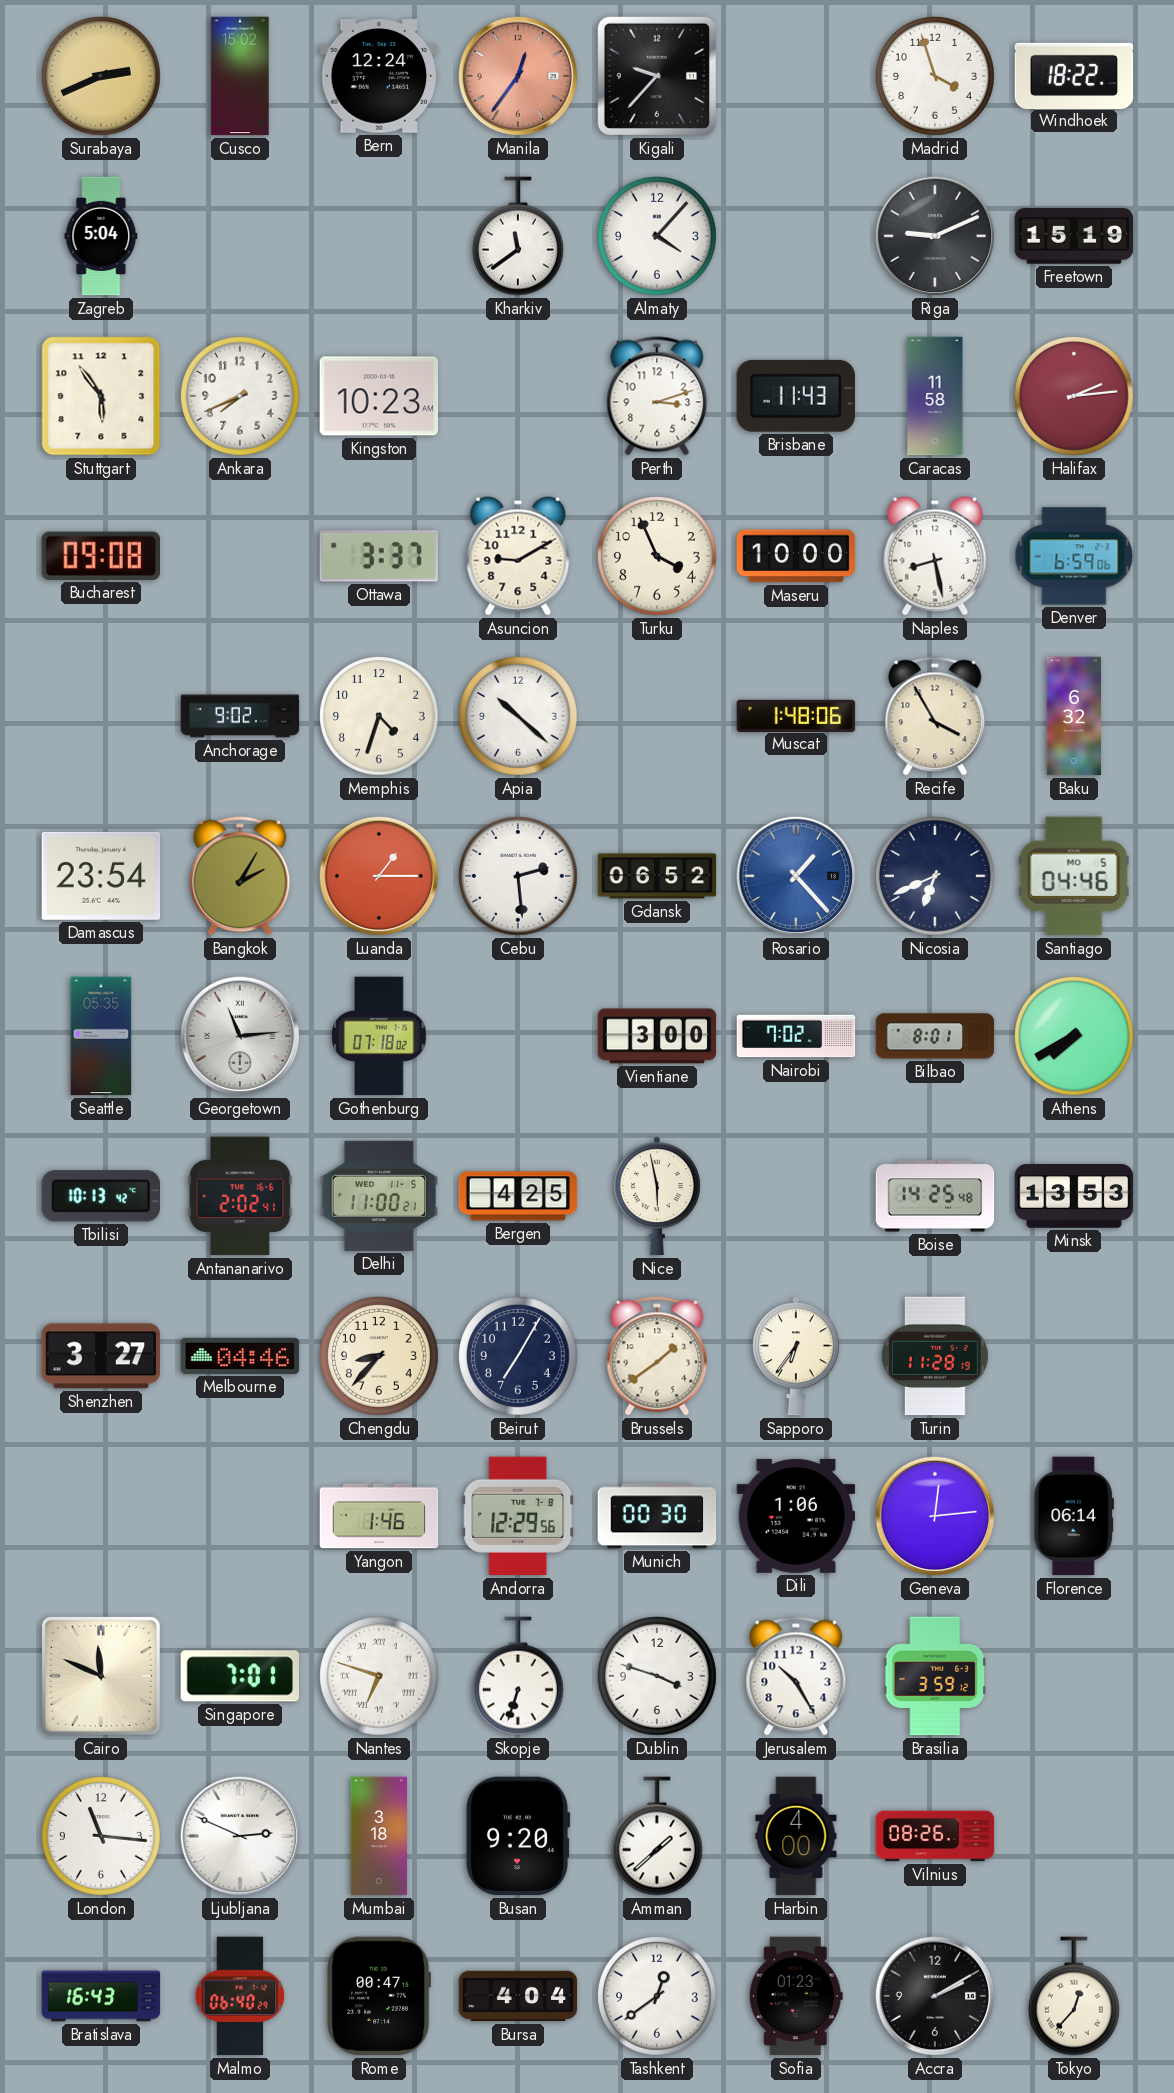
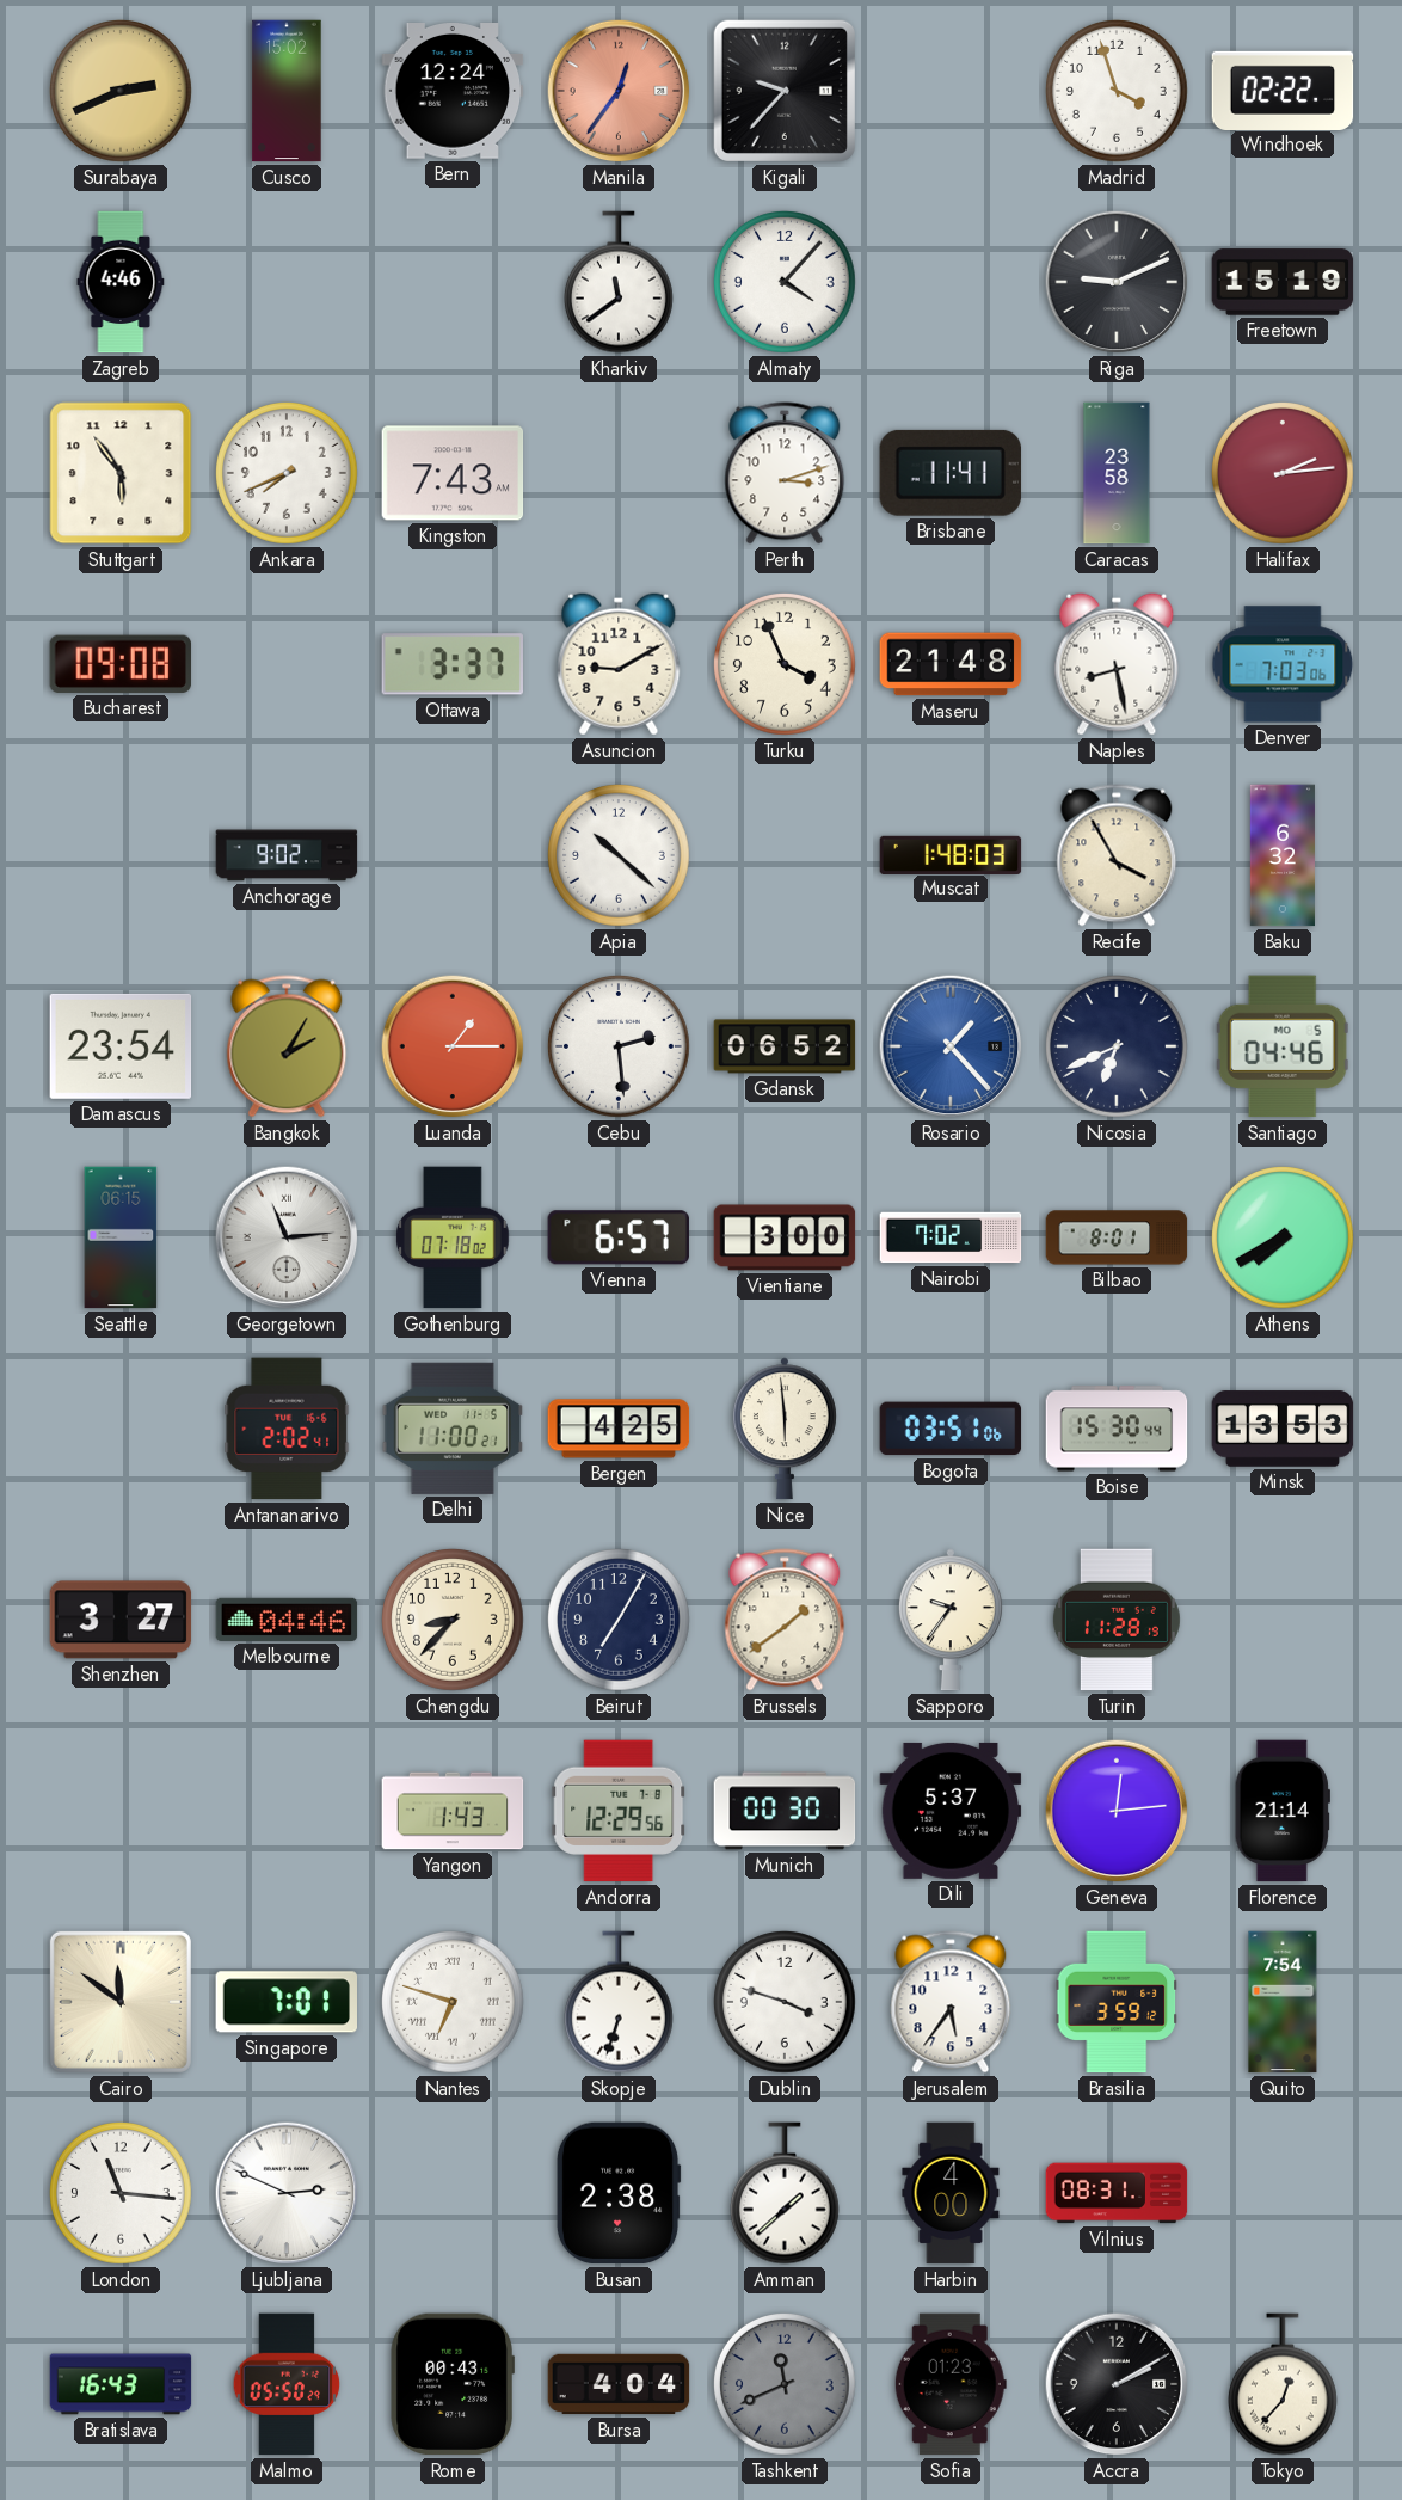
Windhoek: 18:22 -> 02:22
Zagreb: 5:04 -> 4:46
Kingston: 10:23 -> 7:43
Brisbane: 11:43 -> 11:41
Caracas: 11:58 -> 23:58
Maseru: 10:00 -> 21:48
Denver: 6:59 -> 7:03
Memphis: 4:33 -> none
Muscat: 1:48:06 -> 1:48:03
Seattle: 05:35 -> 06:15
Vienna: none -> 6:57
Tbilisi: 10:13 -> none
Nice: 5:58 -> 5:59
Bogota: none -> 03:51
Boise: 14:25 -> 15:30
Sapporo: 6:36 -> 9:36
Yangon: 1:46 -> 1:43
Dili: 1:06 -> 5:37
Florence: 06:14 -> 21:14
Cairo: 11:49 -> 11:51
Jerusalem: 10:25 -> 5:36
Quito: none -> 7:54
Mumbai: 3:18 -> none
Busan: 9:20 -> 2:38
Vilnius: 08:26 -> 08:31
Malmo: 06:40 -> 05:50
Rome: 00:47 -> 00:43
Tashkent: 12:39 -> 11:41
Tashkent dial: white -> grey
